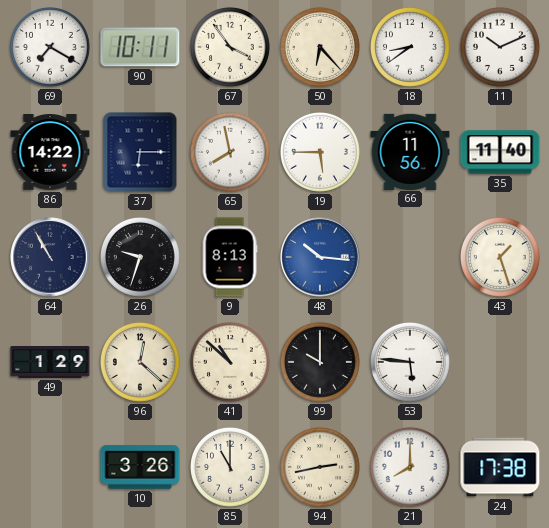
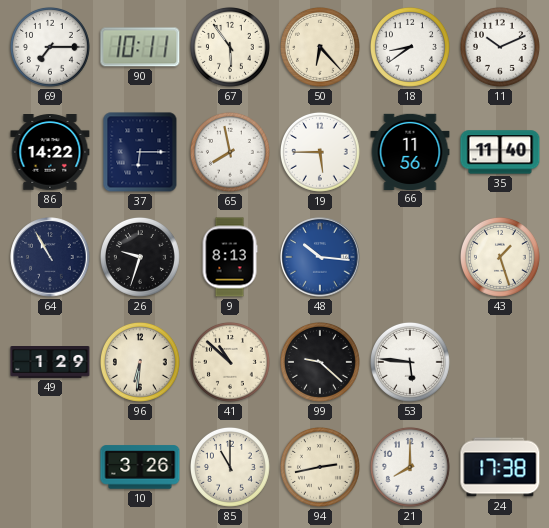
69: 7:20 -> 7:15
67: 3:54 -> 5:54
96: 12:22 -> 6:31
99: 10:00 -> 9:22
